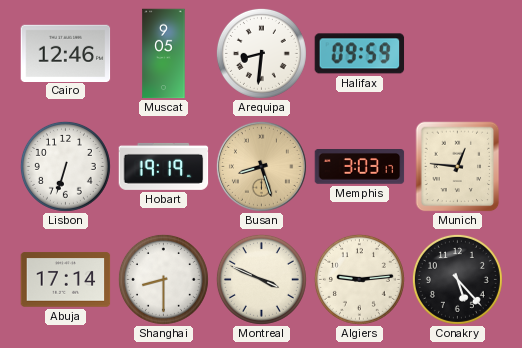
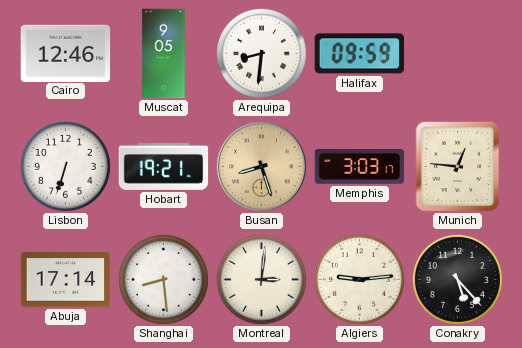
Hobart: 19:19 -> 19:21
Shanghai: 8:30 -> 8:29
Montreal: 3:49 -> 3:01
